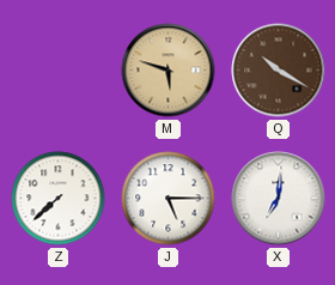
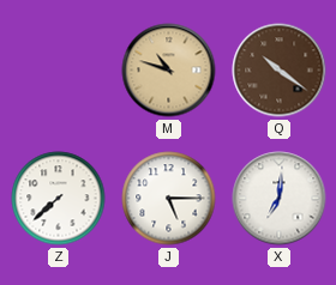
M: 5:48 -> 10:48
Q: 10:20 -> 10:21
